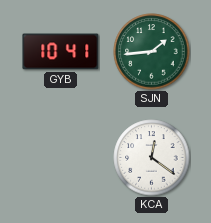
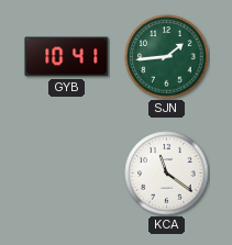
KCA: 12:21 -> 11:21
